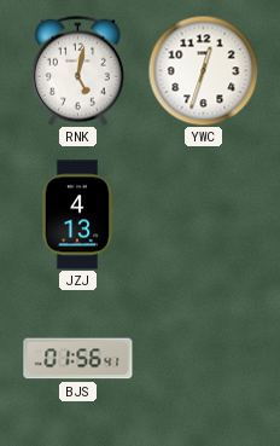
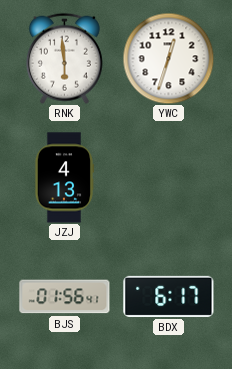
RNK: 5:02 -> 5:59
BDX: none -> 6:17
